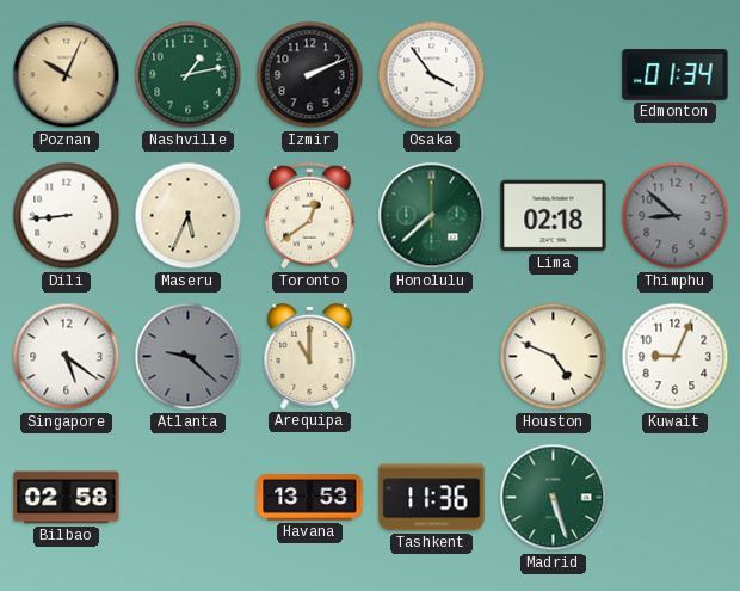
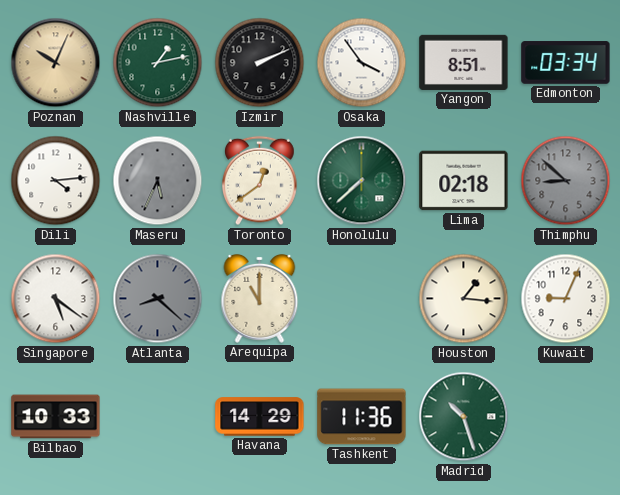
Yangon: none -> 8:51
Edmonton: 01:34 -> 03:34
Dili: 8:44 -> 4:14
Maseru dial: cream -> grey
Atlanta: 9:22 -> 8:22
Houston: 4:49 -> 1:16
Bilbao: 02:58 -> 10:33
Havana: 13:53 -> 14:29
Madrid: 5:27 -> 10:27
